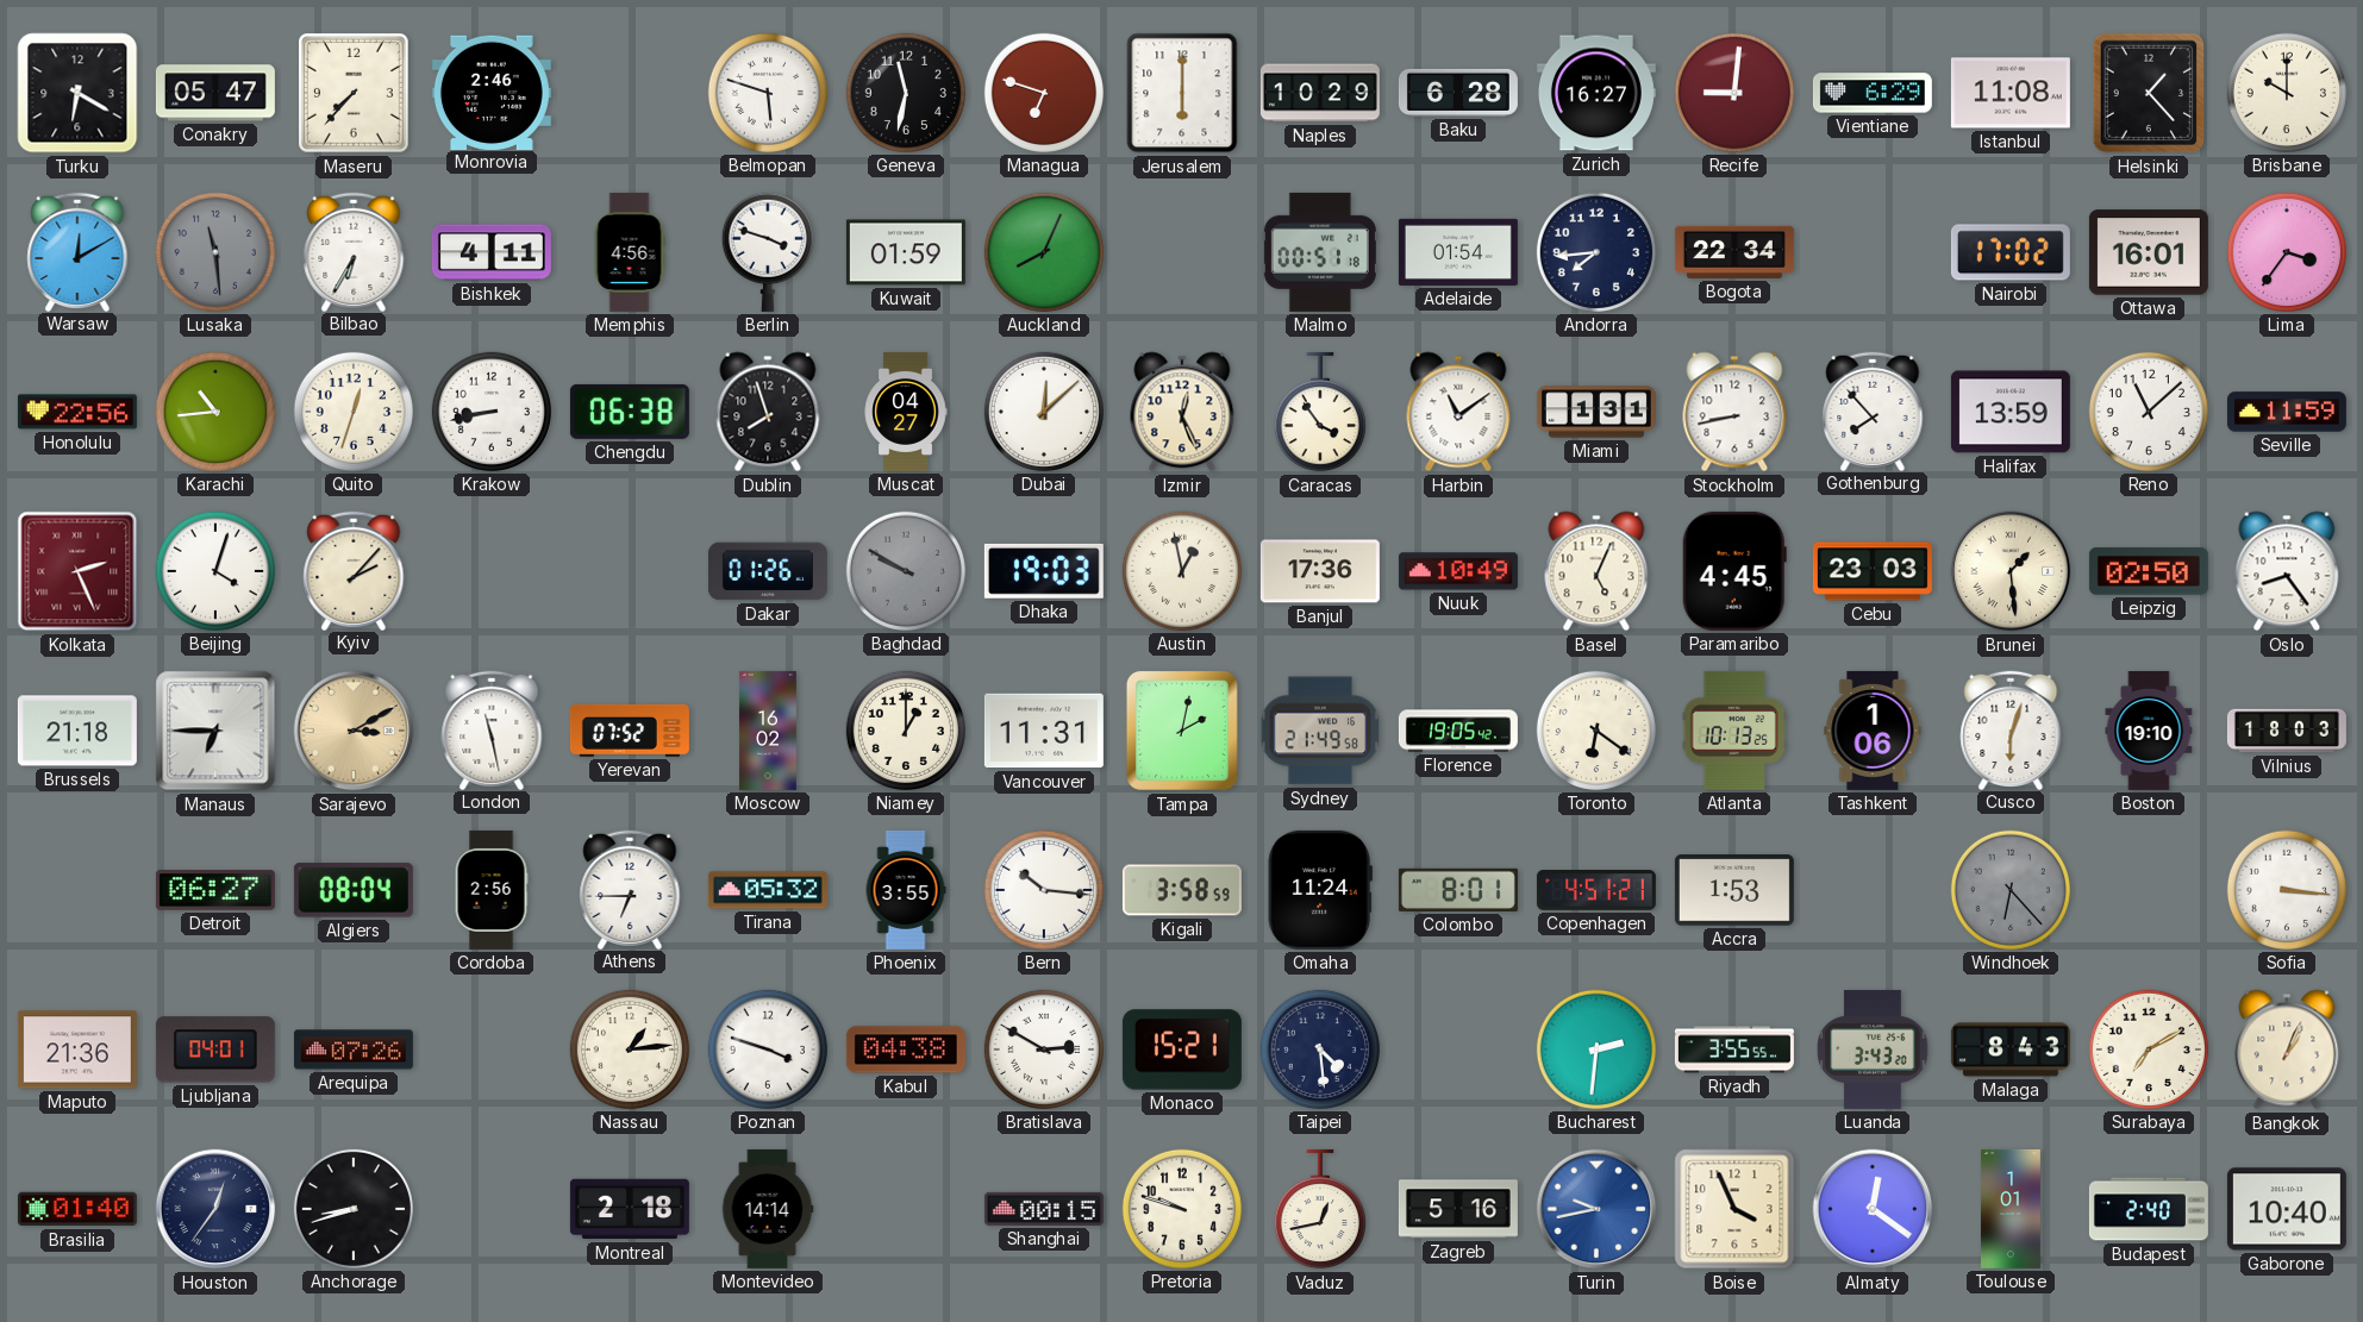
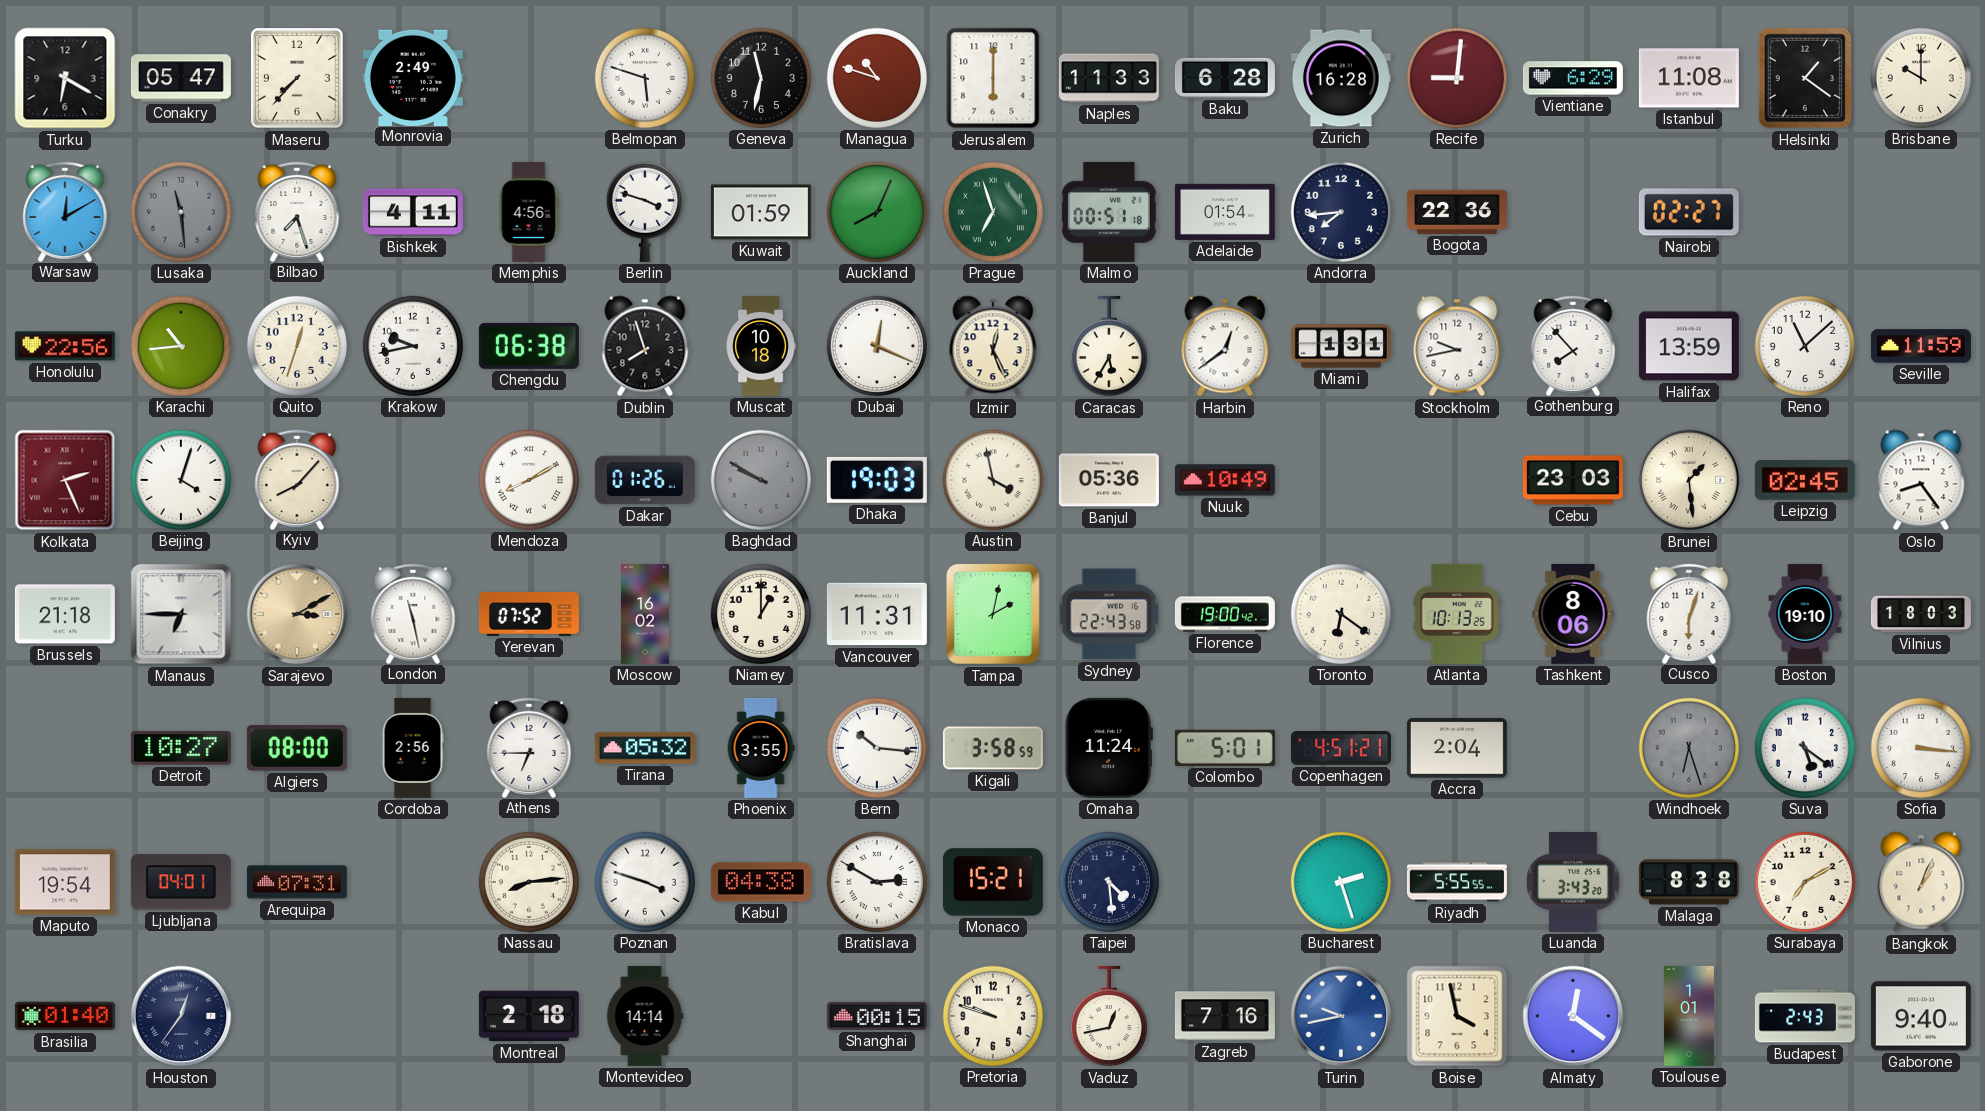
Monrovia: 2:46 -> 2:49
Managua: 6:48 -> 10:48
Naples: 10:29 -> 11:33
Zurich: 16:27 -> 16:28
Helsinki: 1:23 -> 1:21
Bilbao: 6:35 -> 7:27
Prague: none -> 6:57
Bogota: 22:34 -> 22:36
Nairobi: 17:02 -> 02:27
Ottawa: 16:01 -> none
Lima: 3:36 -> none
Krakow: 8:43 -> 9:43
Muscat: 04:27 -> 10:18
Dubai: 12:08 -> 12:19
Caracas: 3:54 -> 5:35
Harbin: 11:09 -> 12:39
Stockholm: 8:43 -> 9:43
Kyiv: 2:07 -> 8:07
Mendoza: none -> 8:10
Austin: 12:58 -> 3:58
Banjul: 17:36 -> 05:36
Basel: 5:04 -> none
Paramaribo: 4:45 -> none
Leipzig: 02:50 -> 02:45
Sydney: 21:49 -> 22:43
Florence: 19:05 -> 19:00
Tashkent: 1:06 -> 8:06
Detroit: 06:27 -> 10:27
Algiers: 08:04 -> 08:00
Colombo: 8:01 -> 5:01
Accra: 1:53 -> 2:04
Windhoek: 6:23 -> 6:27
Suva: none -> 5:21
Maputo: 21:36 -> 19:54
Arequipa: 07:26 -> 07:31
Nassau: 1:14 -> 8:14
Bucharest: 2:31 -> 2:27
Riyadh: 3:55 -> 5:55
Malaga: 8:43 -> 8:38
Anchorage: 8:42 -> none
Zagreb: 5:16 -> 7:16
Boise: 3:56 -> 3:58
Budapest: 2:40 -> 2:43
Gaborone: 10:40 -> 9:40
